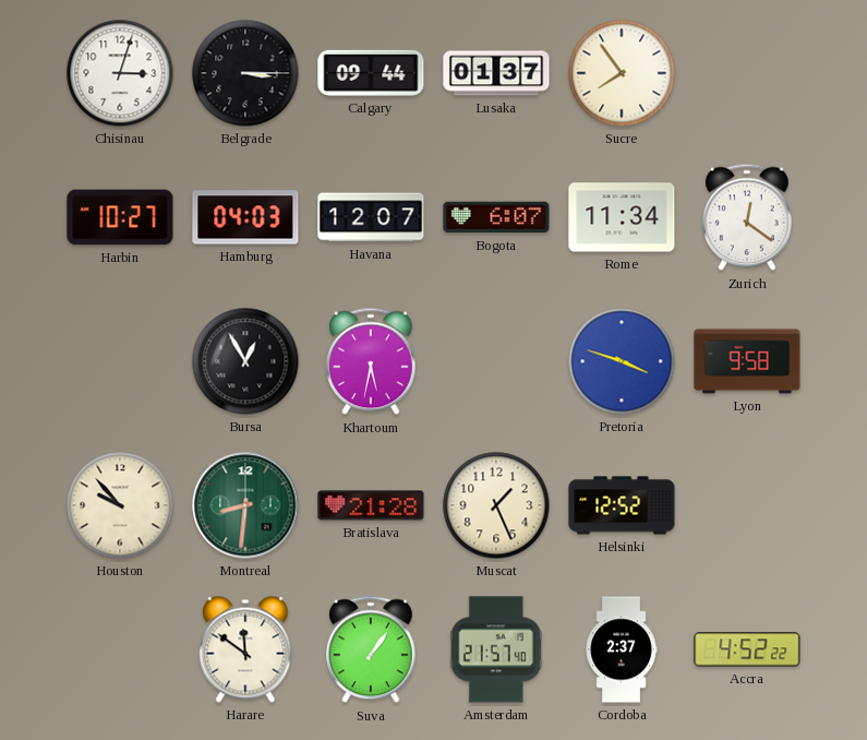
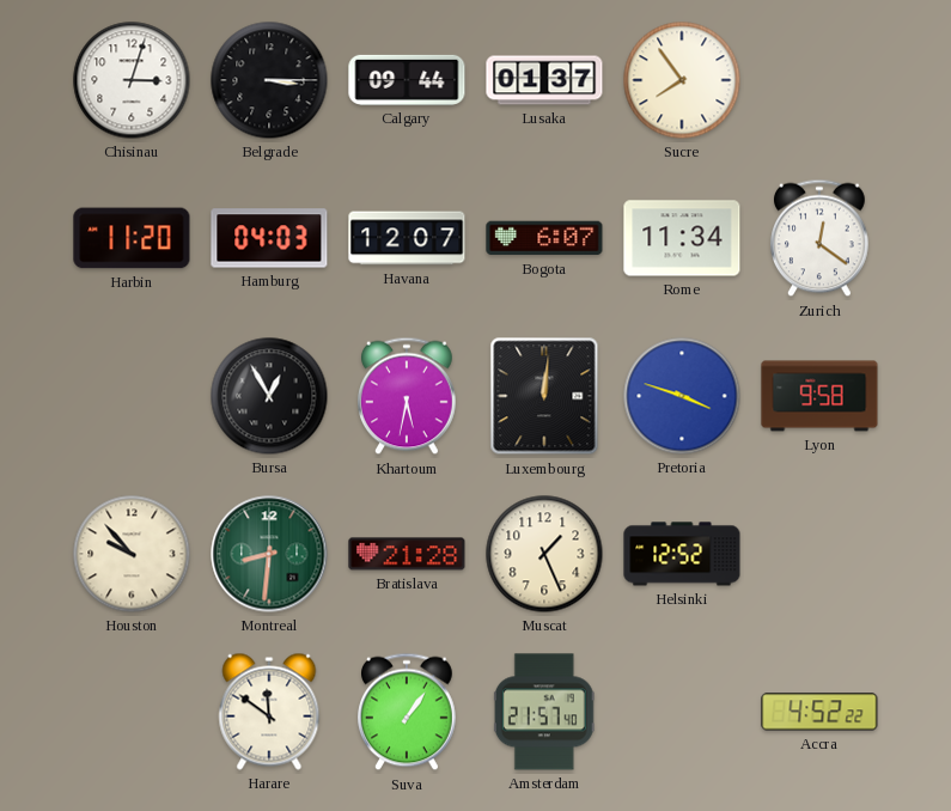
Harbin: 10:27 -> 11:20
Luxembourg: none -> 12:01
Cordoba: 2:37 -> none
